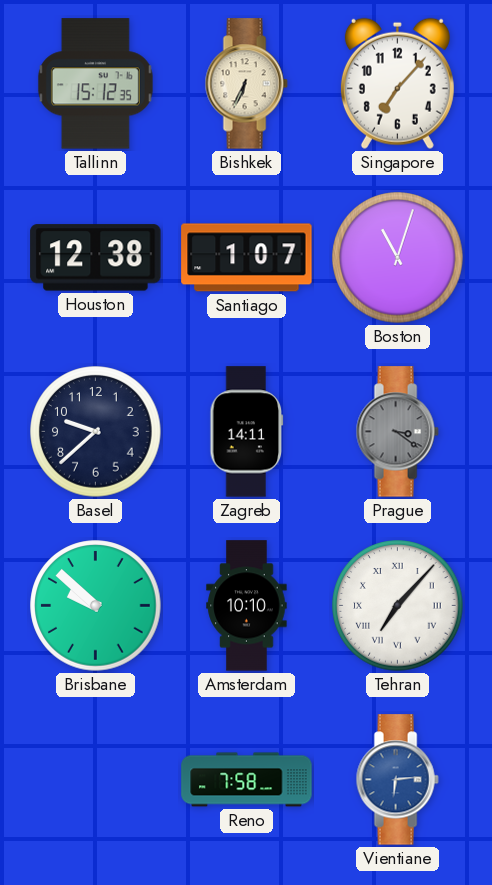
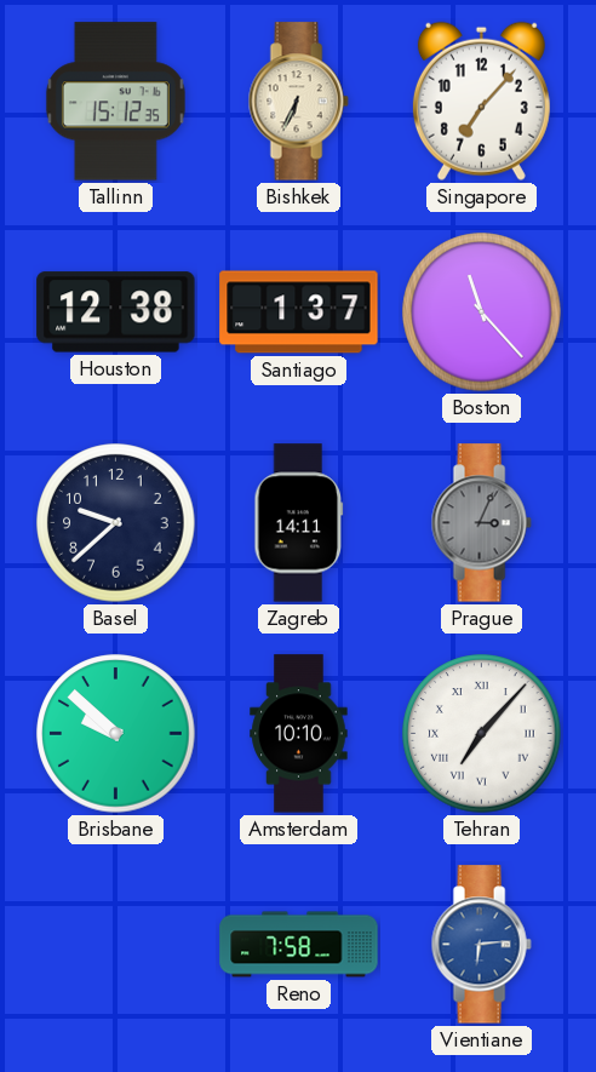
Santiago: 1:07 -> 1:37
Boston: 11:03 -> 11:23
Prague: 3:21 -> 3:04
